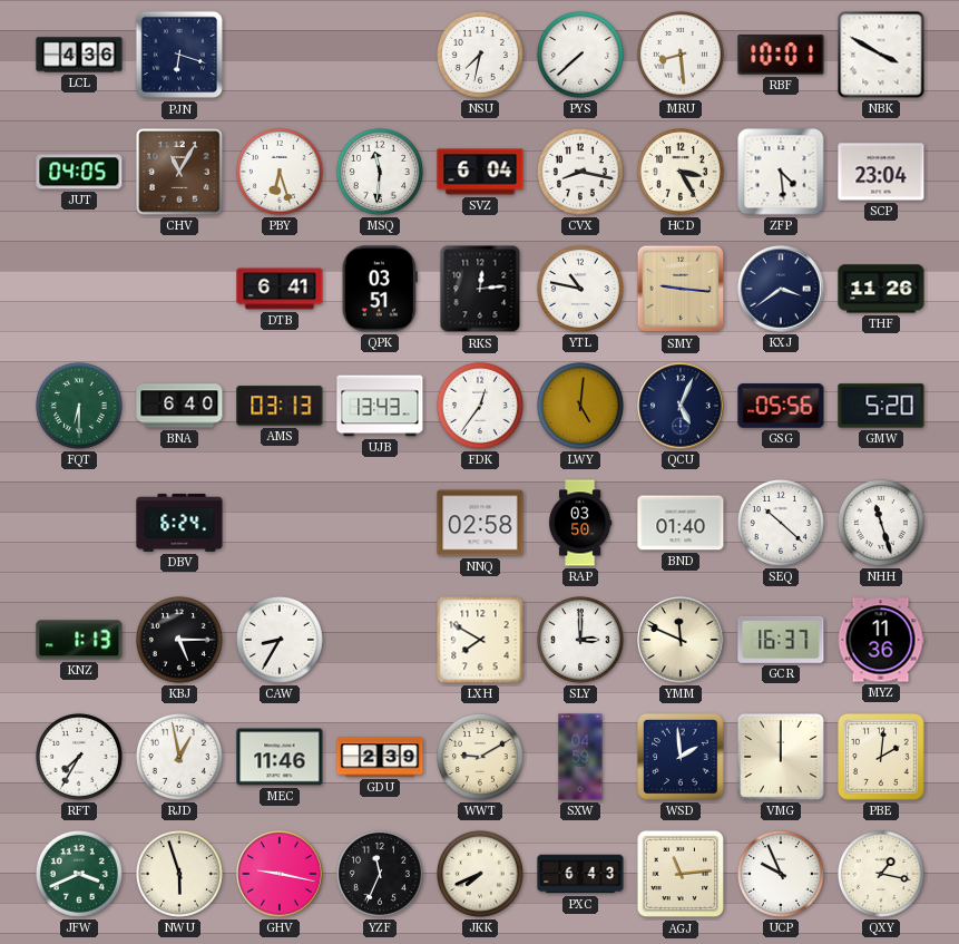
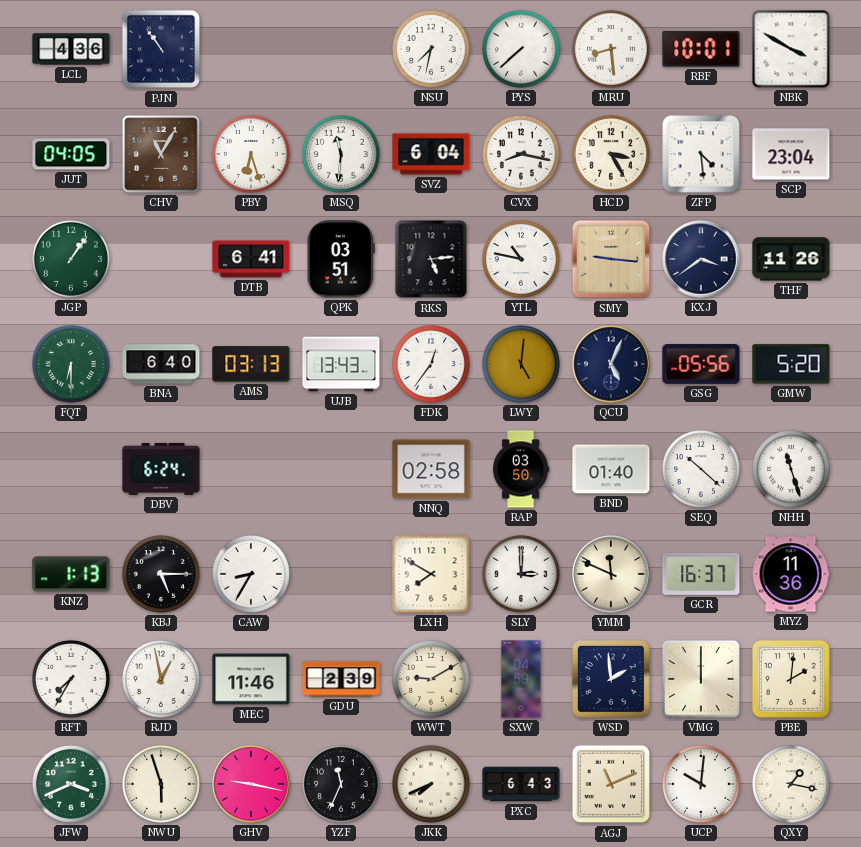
PJN: 6:18 -> 10:54
JGP: none -> 1:06
RKS: 12:14 -> 5:14
AGJ: 11:14 -> 11:11
UCP: 9:56 -> 10:01
